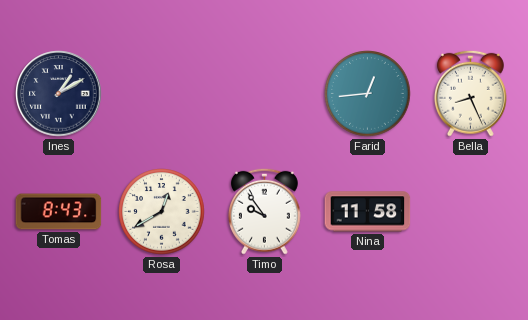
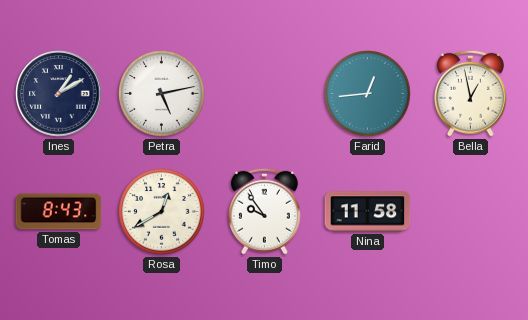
Petra: none -> 5:13
Bella: 8:26 -> 12:58
